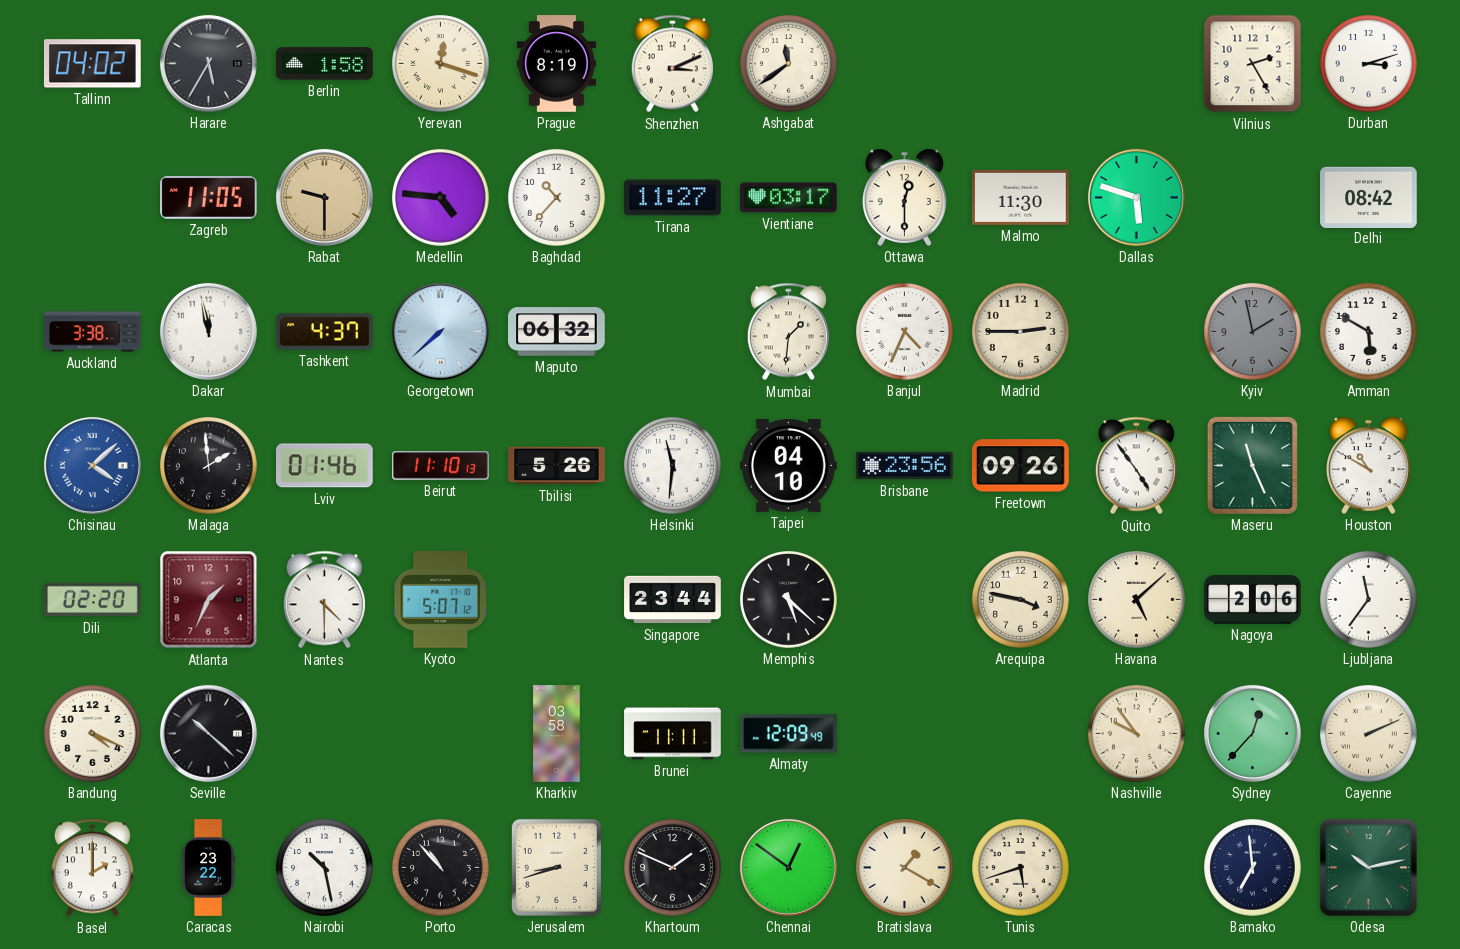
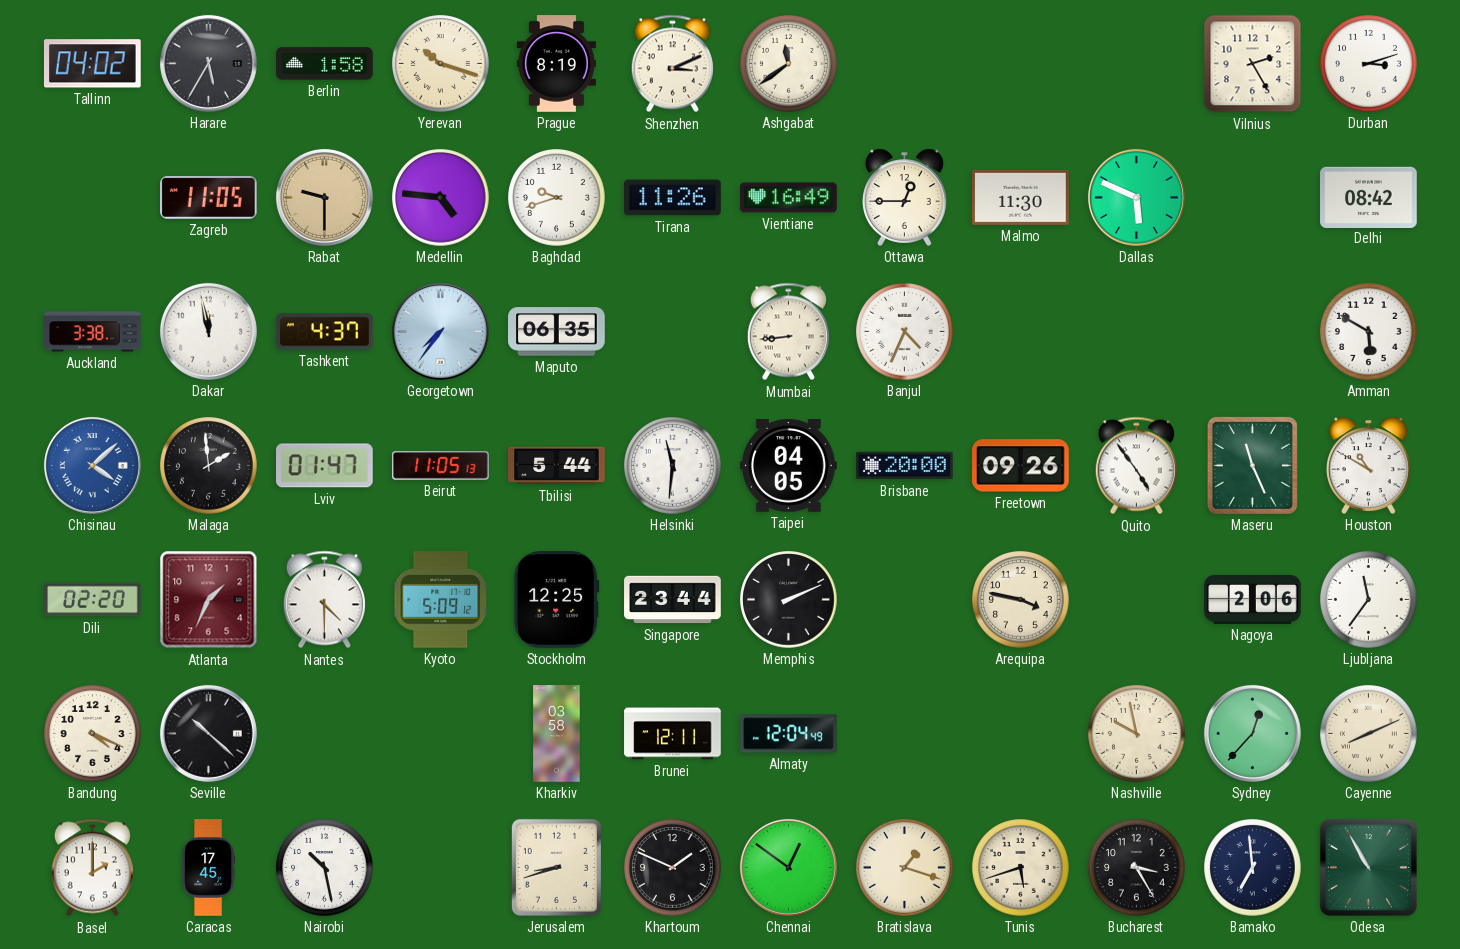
Yerevan: 12:18 -> 10:18
Baghdad: 10:37 -> 9:42
Tirana: 11:27 -> 11:26
Vientiane: 03:17 -> 16:49
Ottawa: 12:30 -> 12:45
Dallas: 5:48 -> 5:49
Georgetown: 7:38 -> 7:36
Maputo: 06:32 -> 06:35
Mumbai: 1:31 -> 8:44
Madrid: 2:45 -> none
Kyiv: 1:58 -> none
Lviv: 01:46 -> 01:47
Beirut: 11:10 -> 11:05
Tbilisi: 5:26 -> 5:44
Taipei: 04:10 -> 04:05
Brisbane: 23:56 -> 20:00
Kyoto: 5:07 -> 5:09
Stockholm: none -> 12:25
Memphis: 5:22 -> 2:11
Havana: 5:08 -> none
Brunei: 11:11 -> 12:11
Almaty: 12:09 -> 12:04
Nashville: 9:54 -> 9:58
Cayenne: 2:11 -> 8:11
Caracas: 23:22 -> 17:45
Porto: 10:53 -> none
Bratislava: 1:20 -> 1:18
Bucharest: none -> 3:25
Odesa: 10:13 -> 10:55
